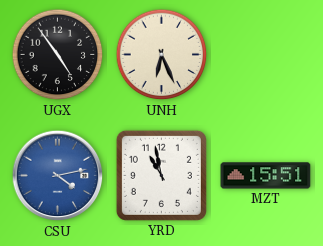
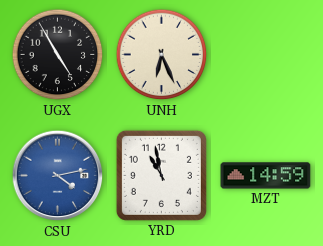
UGX: 4:54 -> 4:55
MZT: 15:51 -> 14:59
